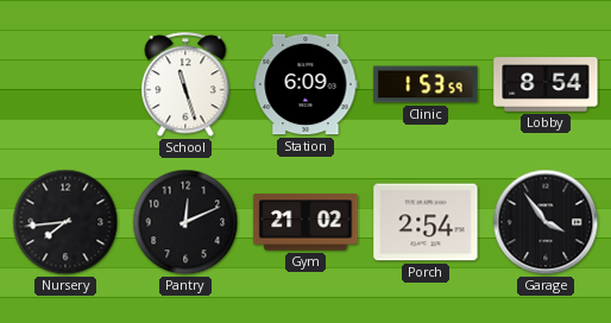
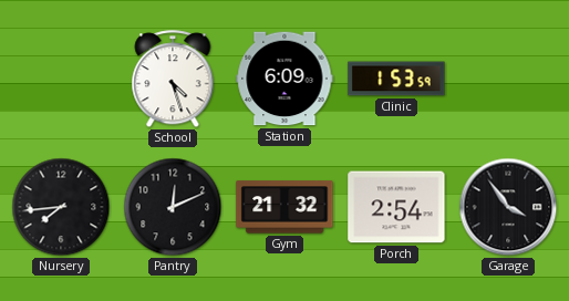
School: 11:27 -> 4:27
Lobby: 8:54 -> none
Gym: 21:02 -> 21:32
